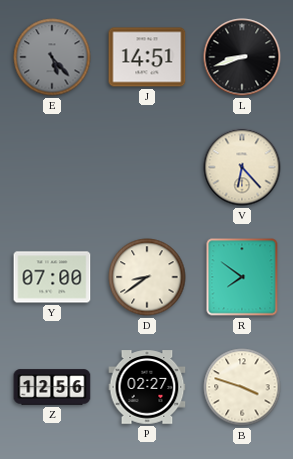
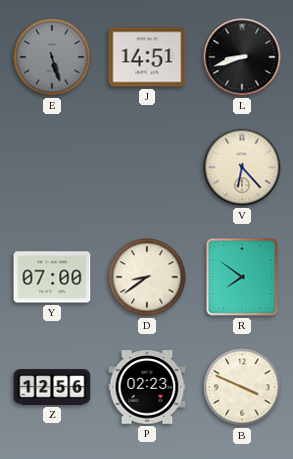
E: 5:23 -> 5:27
P: 02:27 -> 02:23
B: 3:48 -> 3:49
